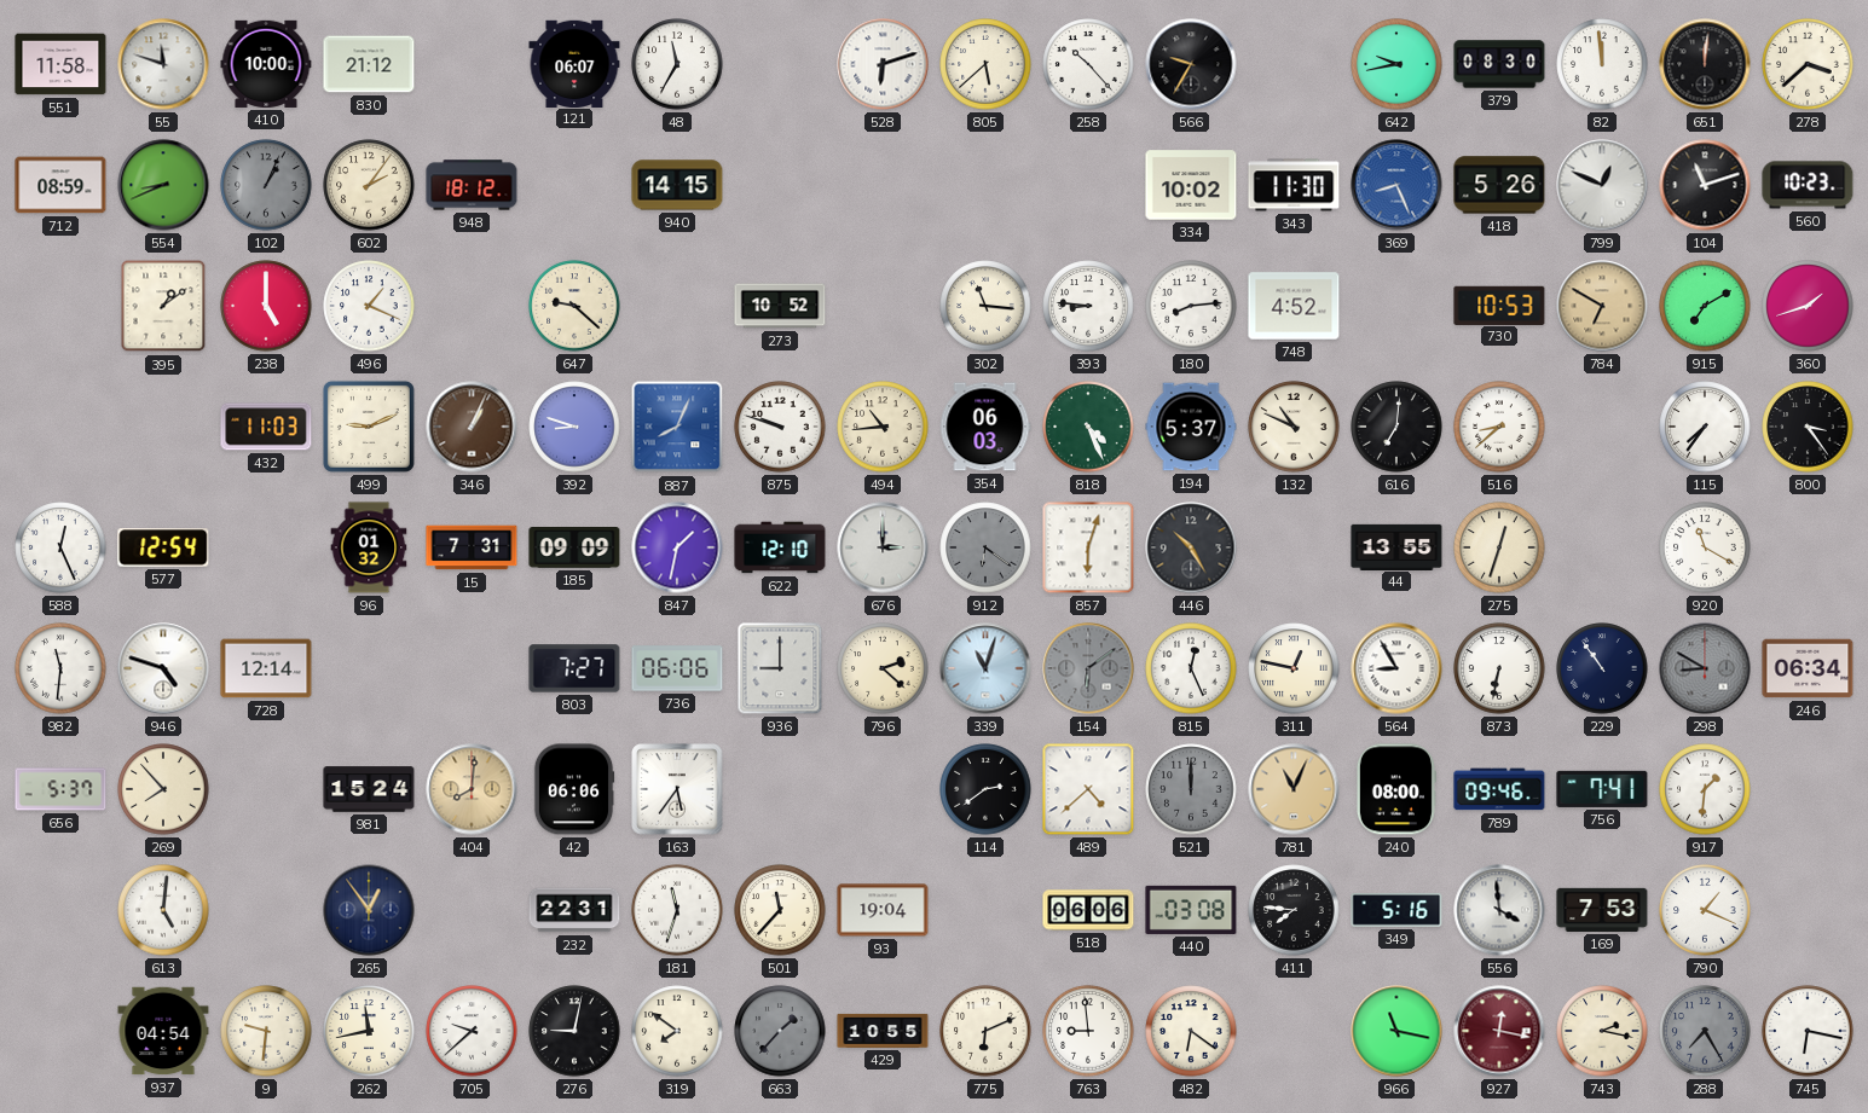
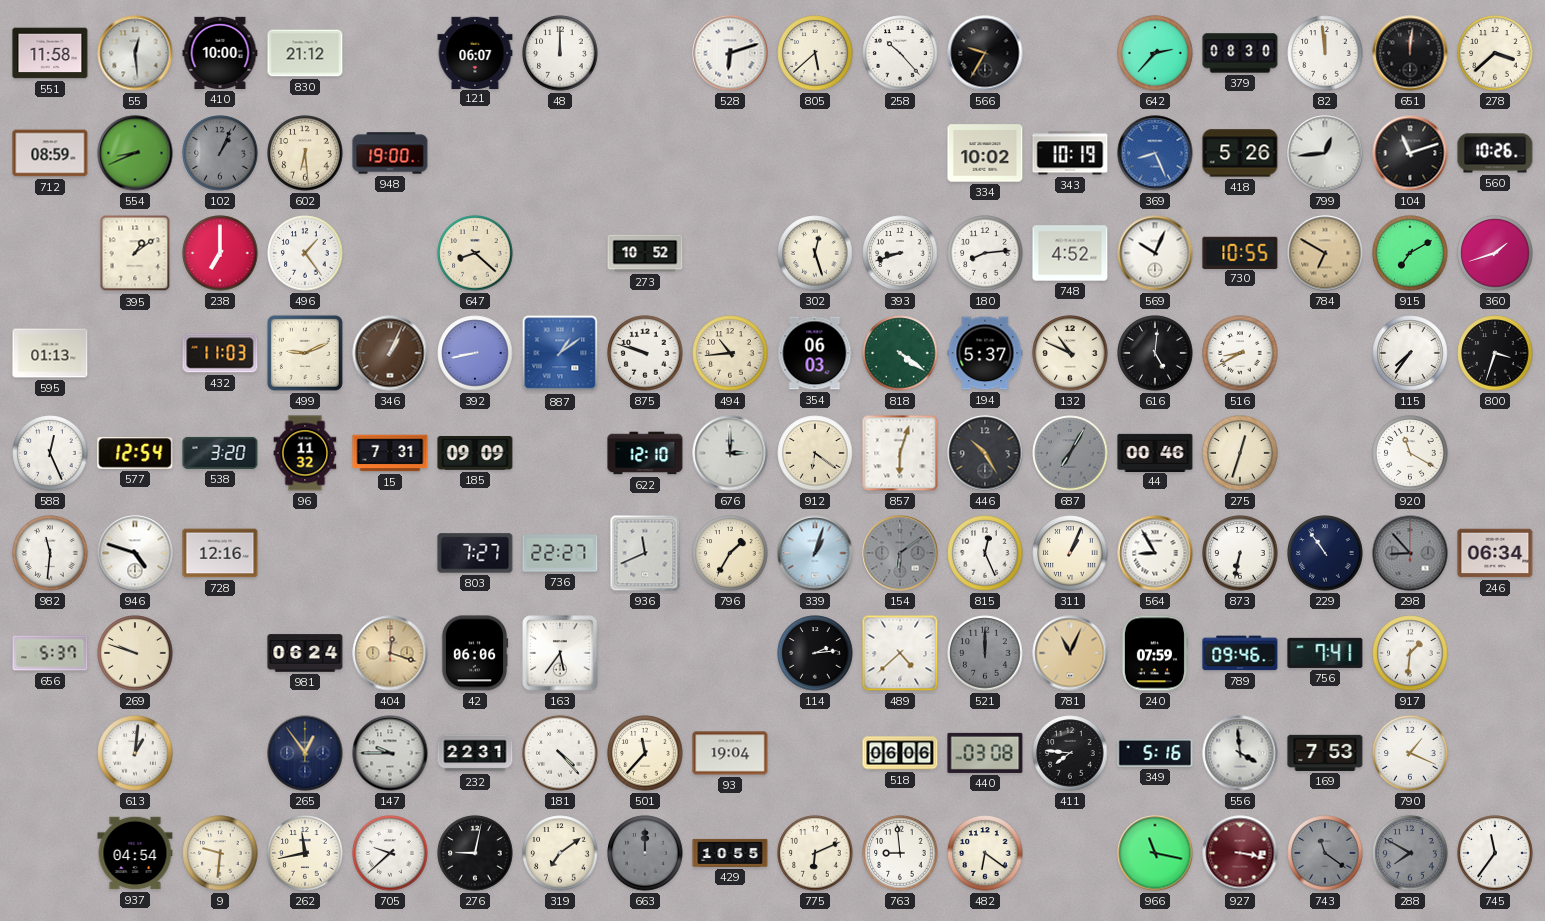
55: 11:48 -> 12:29
48: 11:35 -> 12:00
642: 9:43 -> 2:37
602: 2:06 -> 6:29
948: 18:12 -> 19:00
940: 14:15 -> none
343: 11:30 -> 10:19
799: 12:49 -> 12:44
560: 10:23 -> 10:26
238: 5:00 -> 7:00
496: 1:19 -> 1:24
647: 9:22 -> 8:22
302: 11:16 -> 12:27
393: 8:46 -> 8:42
569: none -> 10:04
730: 10:53 -> 10:55
595: none -> 01:13
392: 8:48 -> 8:43
887: 8:04 -> 1:09
818: 4:26 -> 4:21
616: 7:01 -> 5:01
516: 8:38 -> 8:40
800: 3:24 -> 3:33
538: none -> 3:20
96: 01:32 -> 11:32
847: 1:32 -> none
912 dial: grey -> cream
687: none -> 7:05
44: 13:55 -> 00:46
728: 12:14 -> 12:16
736: 06:06 -> 22:27
936: 9:00 -> 11:41
796: 2:22 -> 1:35
339: 11:03 -> 1:03
311: 12:47 -> 1:04
298: 8:50 -> 8:53
269: 7:53 -> 9:48
981: 15:24 -> 06:24
404: 8:01 -> 12:18
114: 2:39 -> 2:14
240: 08:00 -> 07:59
613: 5:01 -> 1:01
147: none -> 9:45
181: 11:33 -> 4:23
319: 7:51 -> 7:09
663: 1:37 -> 12:00
927: 12:17 -> 3:17
743: 2:17 -> 11:21
743 dial: cream -> grey
288: 7:25 -> 7:50
745: 6:17 -> 11:36
